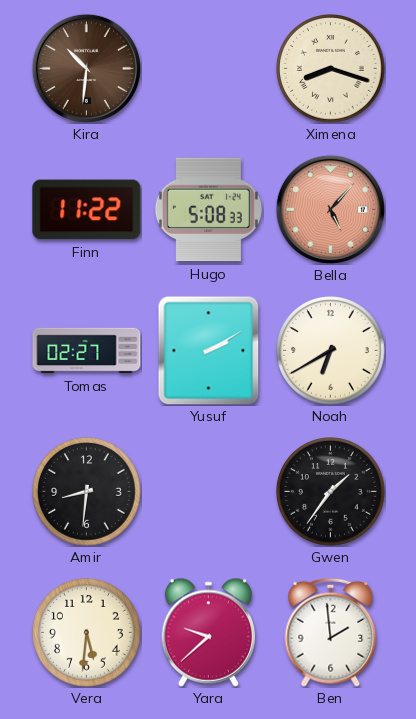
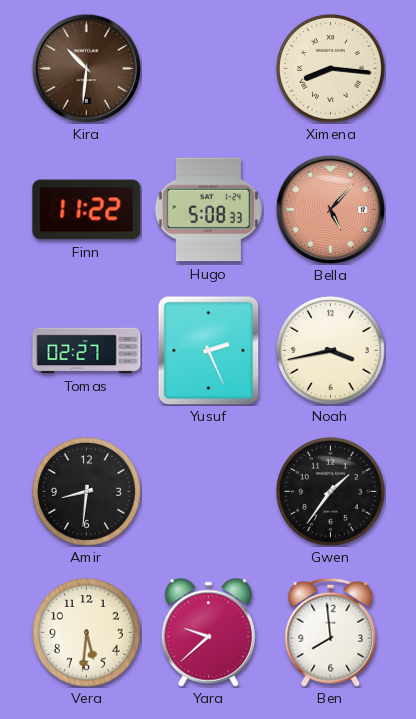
Ximena: 8:18 -> 8:16
Yusuf: 2:10 -> 2:26
Noah: 6:40 -> 3:43
Ben: 1:59 -> 7:59
